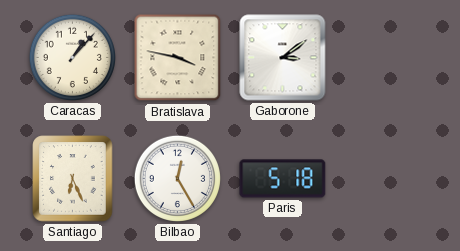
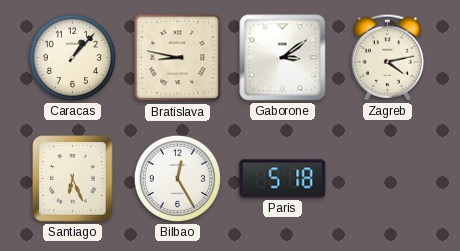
Bratislava: 3:47 -> 8:47
Zagreb: none -> 4:13
